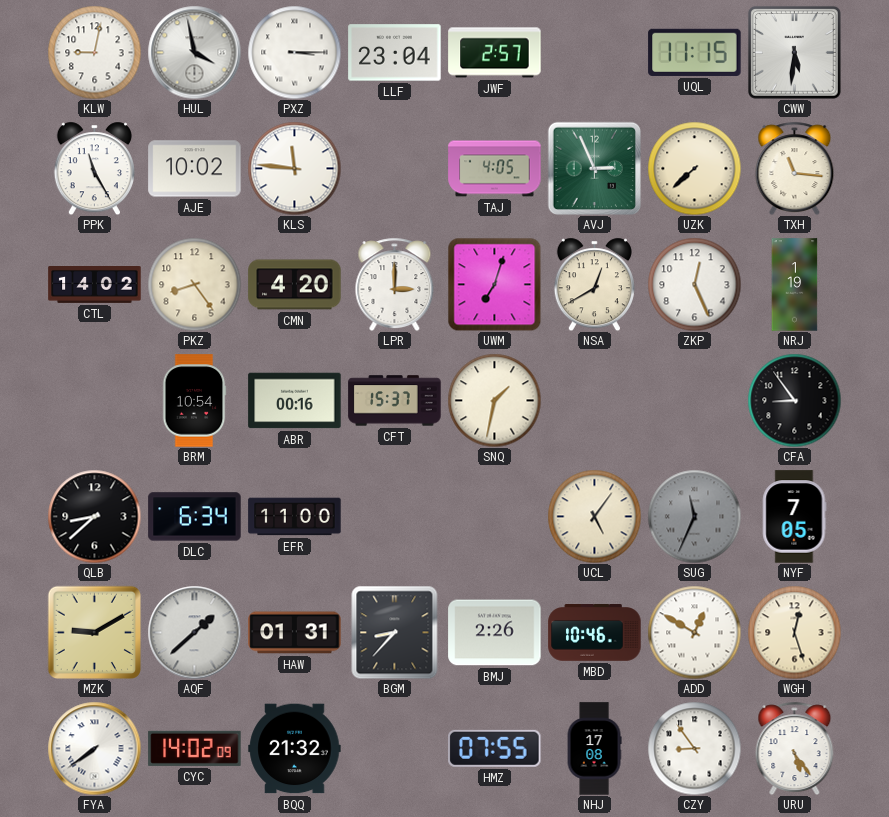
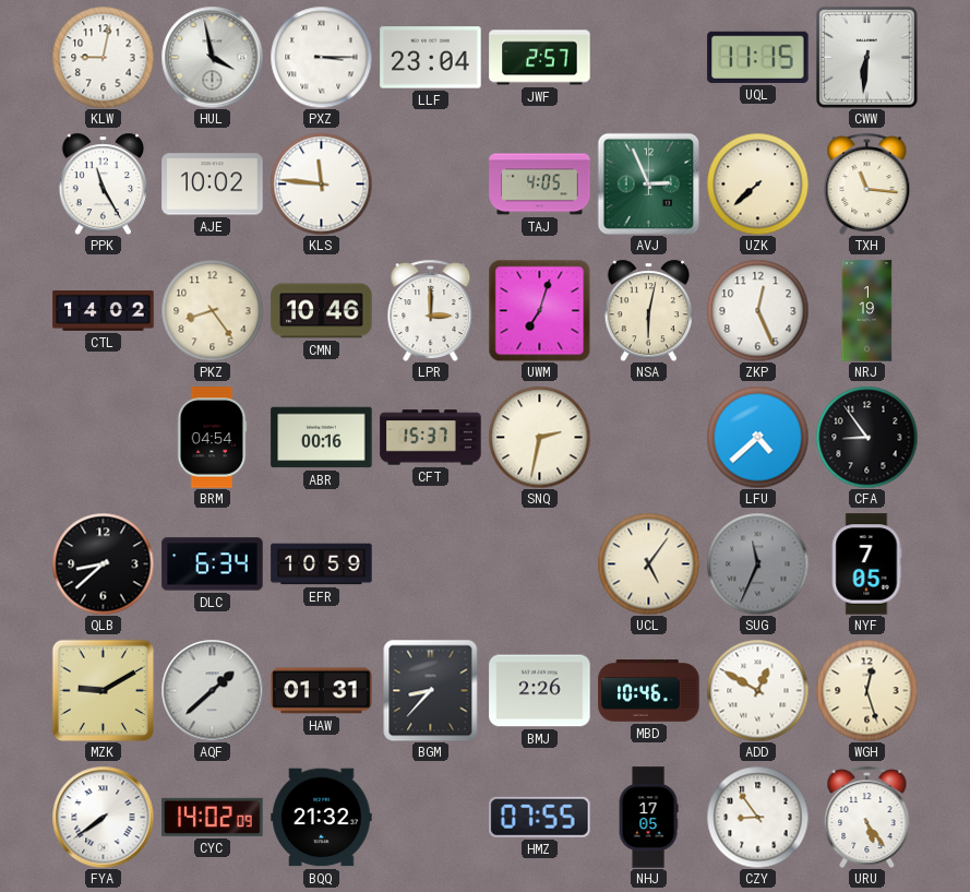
CWW: 5:31 -> 6:31
CMN: 4:20 -> 10:46
NSA: 12:40 -> 6:02
BRM: 10:54 -> 04:54
SNQ: 1:32 -> 2:32
LFU: none -> 4:38
EFR: 11:00 -> 10:59
NHJ: 17:08 -> 17:05
